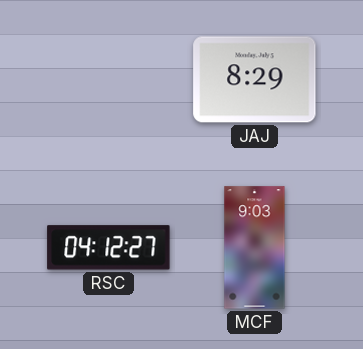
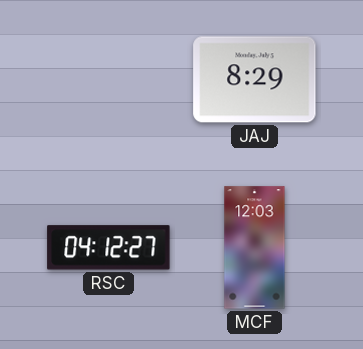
MCF: 9:03 -> 12:03
